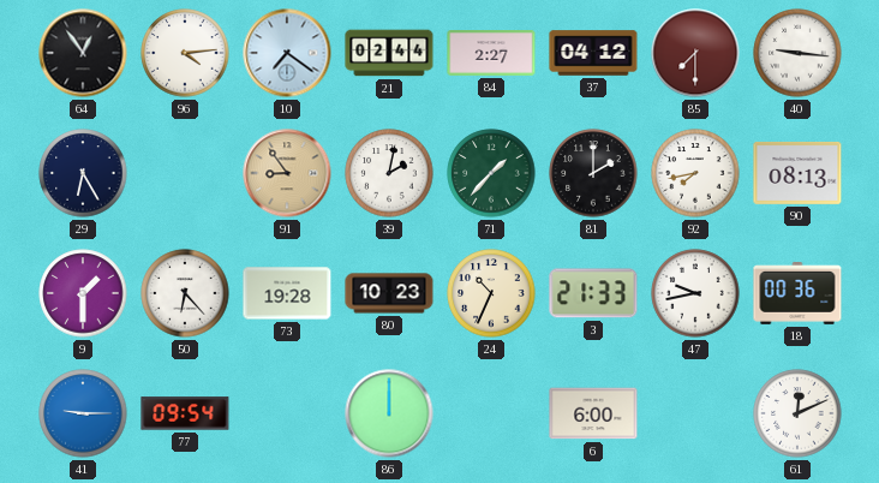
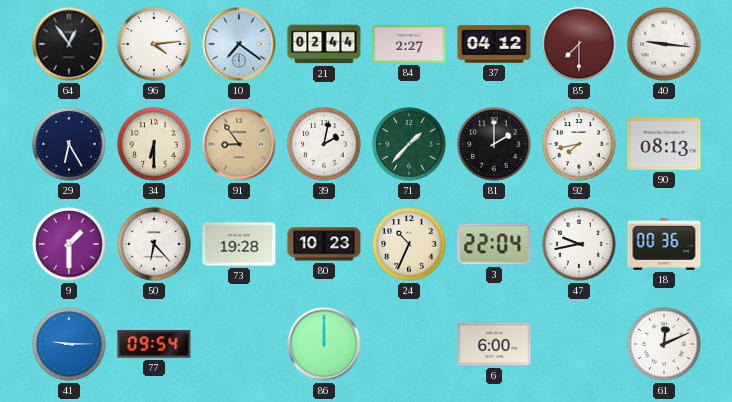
34: none -> 6:30
3: 21:33 -> 22:04
